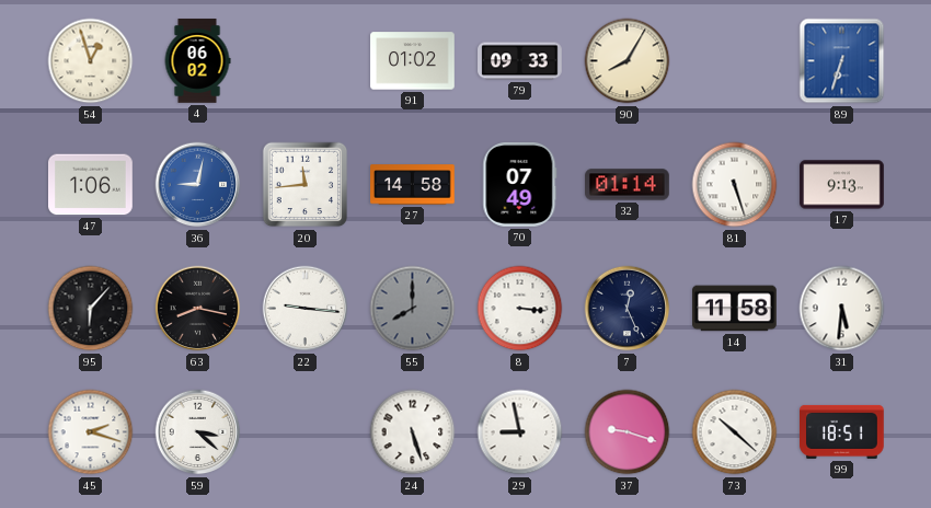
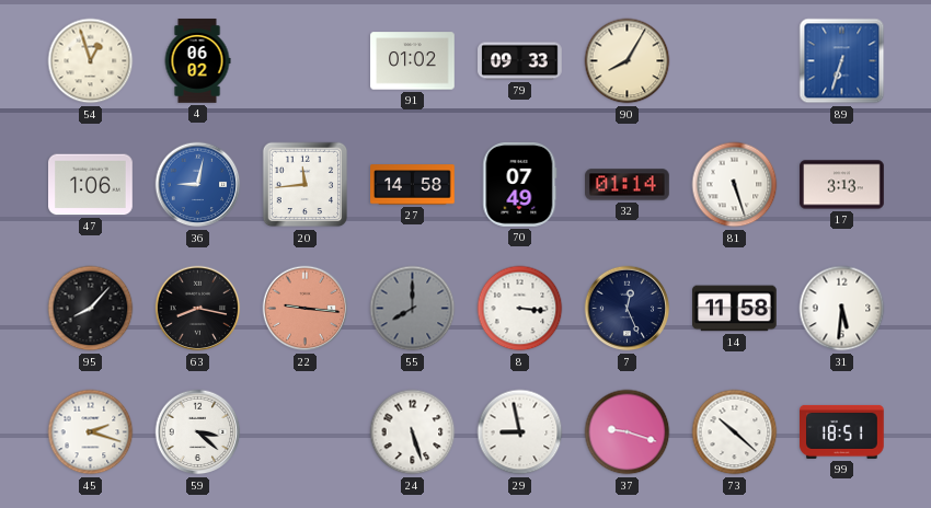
17: 9:13 -> 3:13
95: 6:07 -> 8:07
22 dial: white -> salmon
